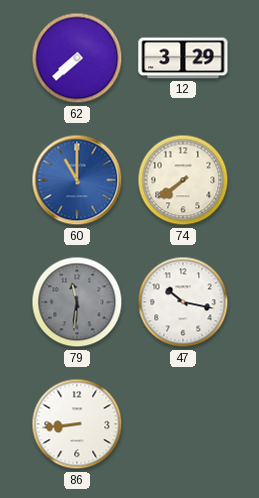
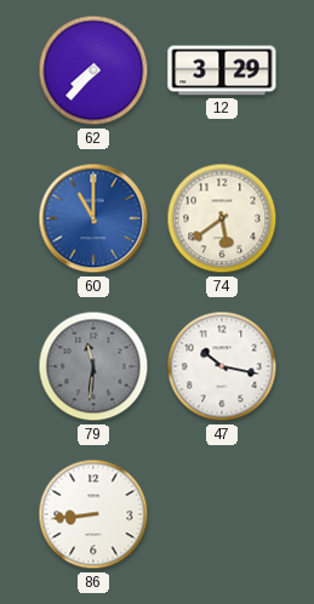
62: 7:38 -> 7:37
74: 7:39 -> 5:39
